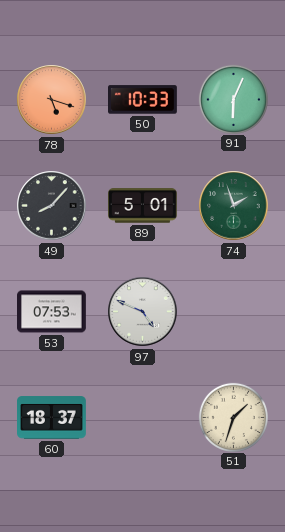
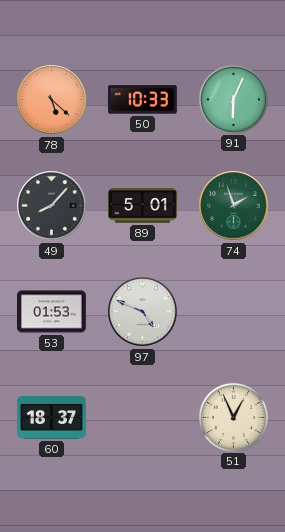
78: 5:18 -> 5:22
53: 07:53 -> 01:53
51: 1:33 -> 12:56
